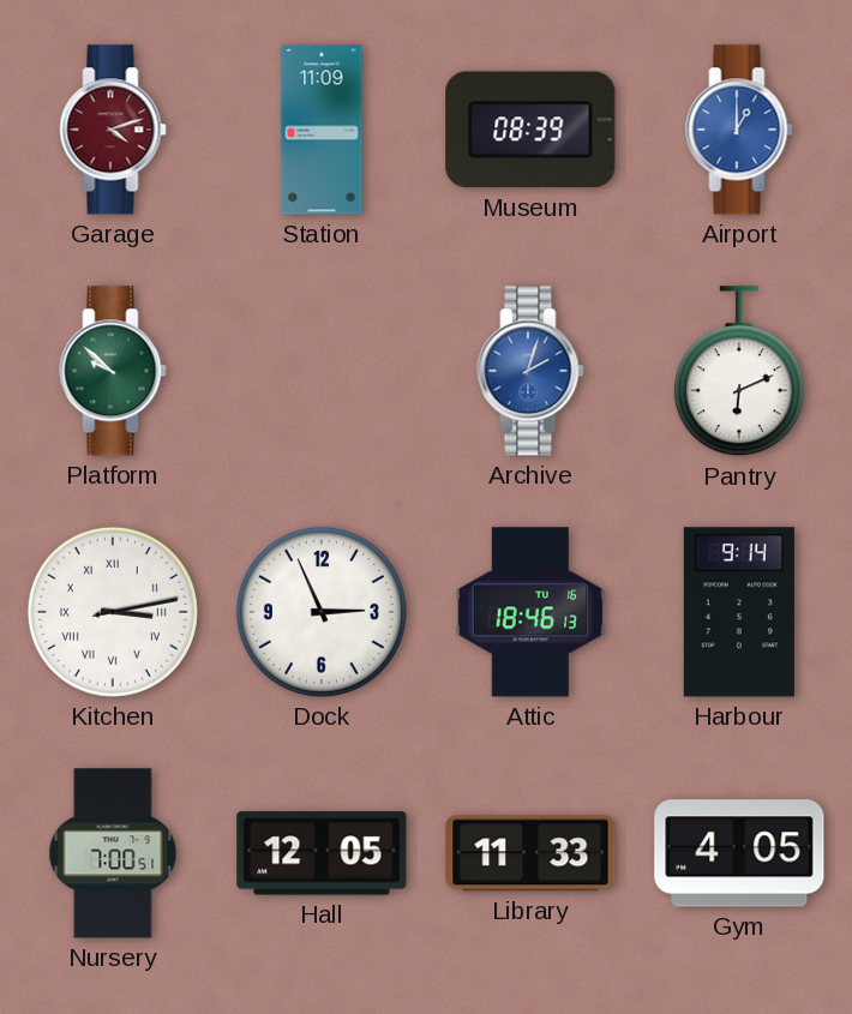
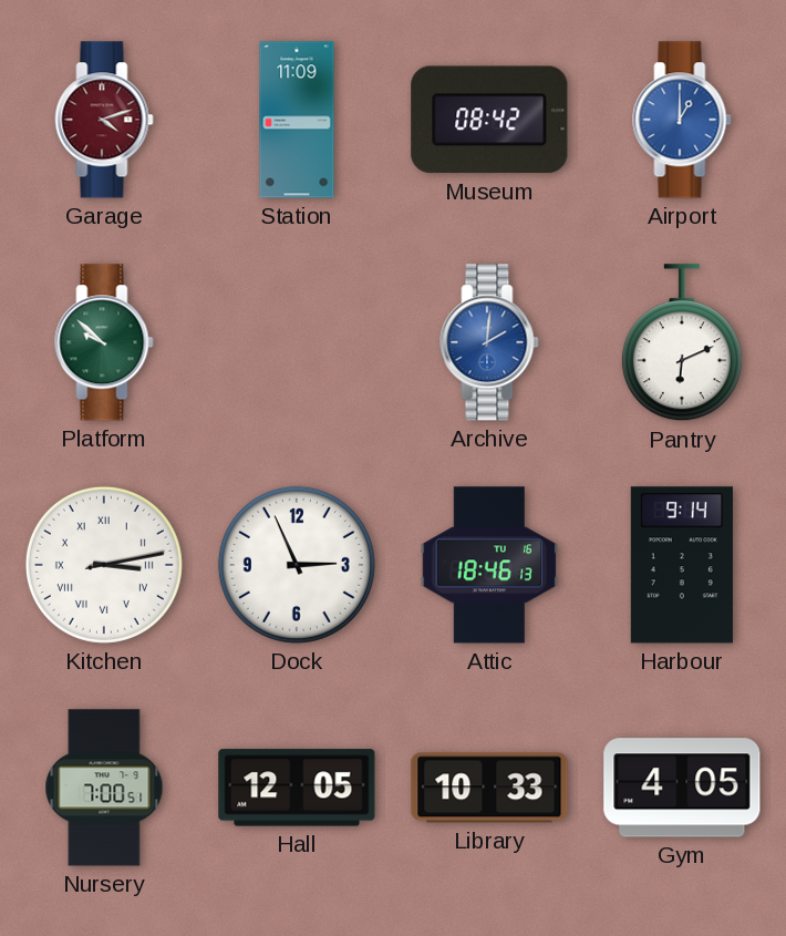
Museum: 08:39 -> 08:42
Archive: 2:03 -> 2:01
Library: 11:33 -> 10:33
